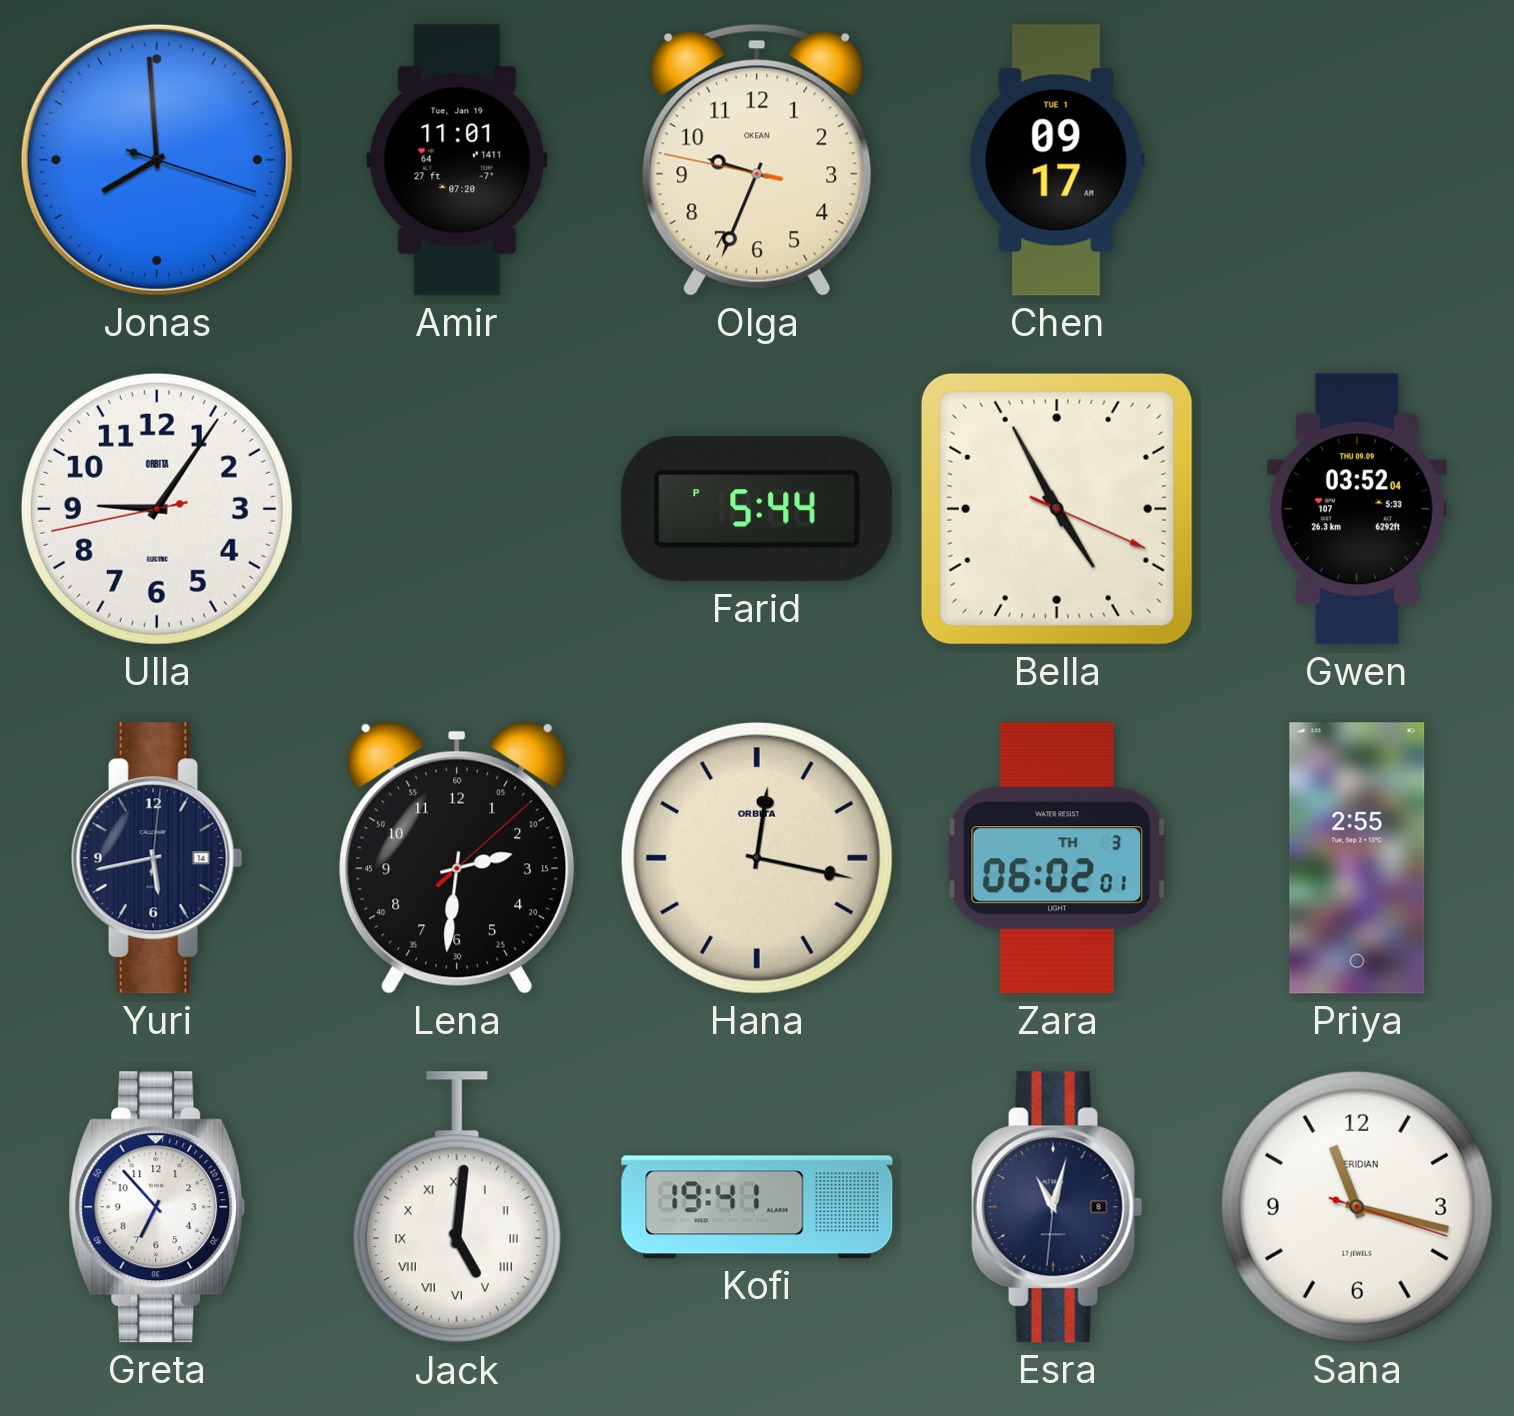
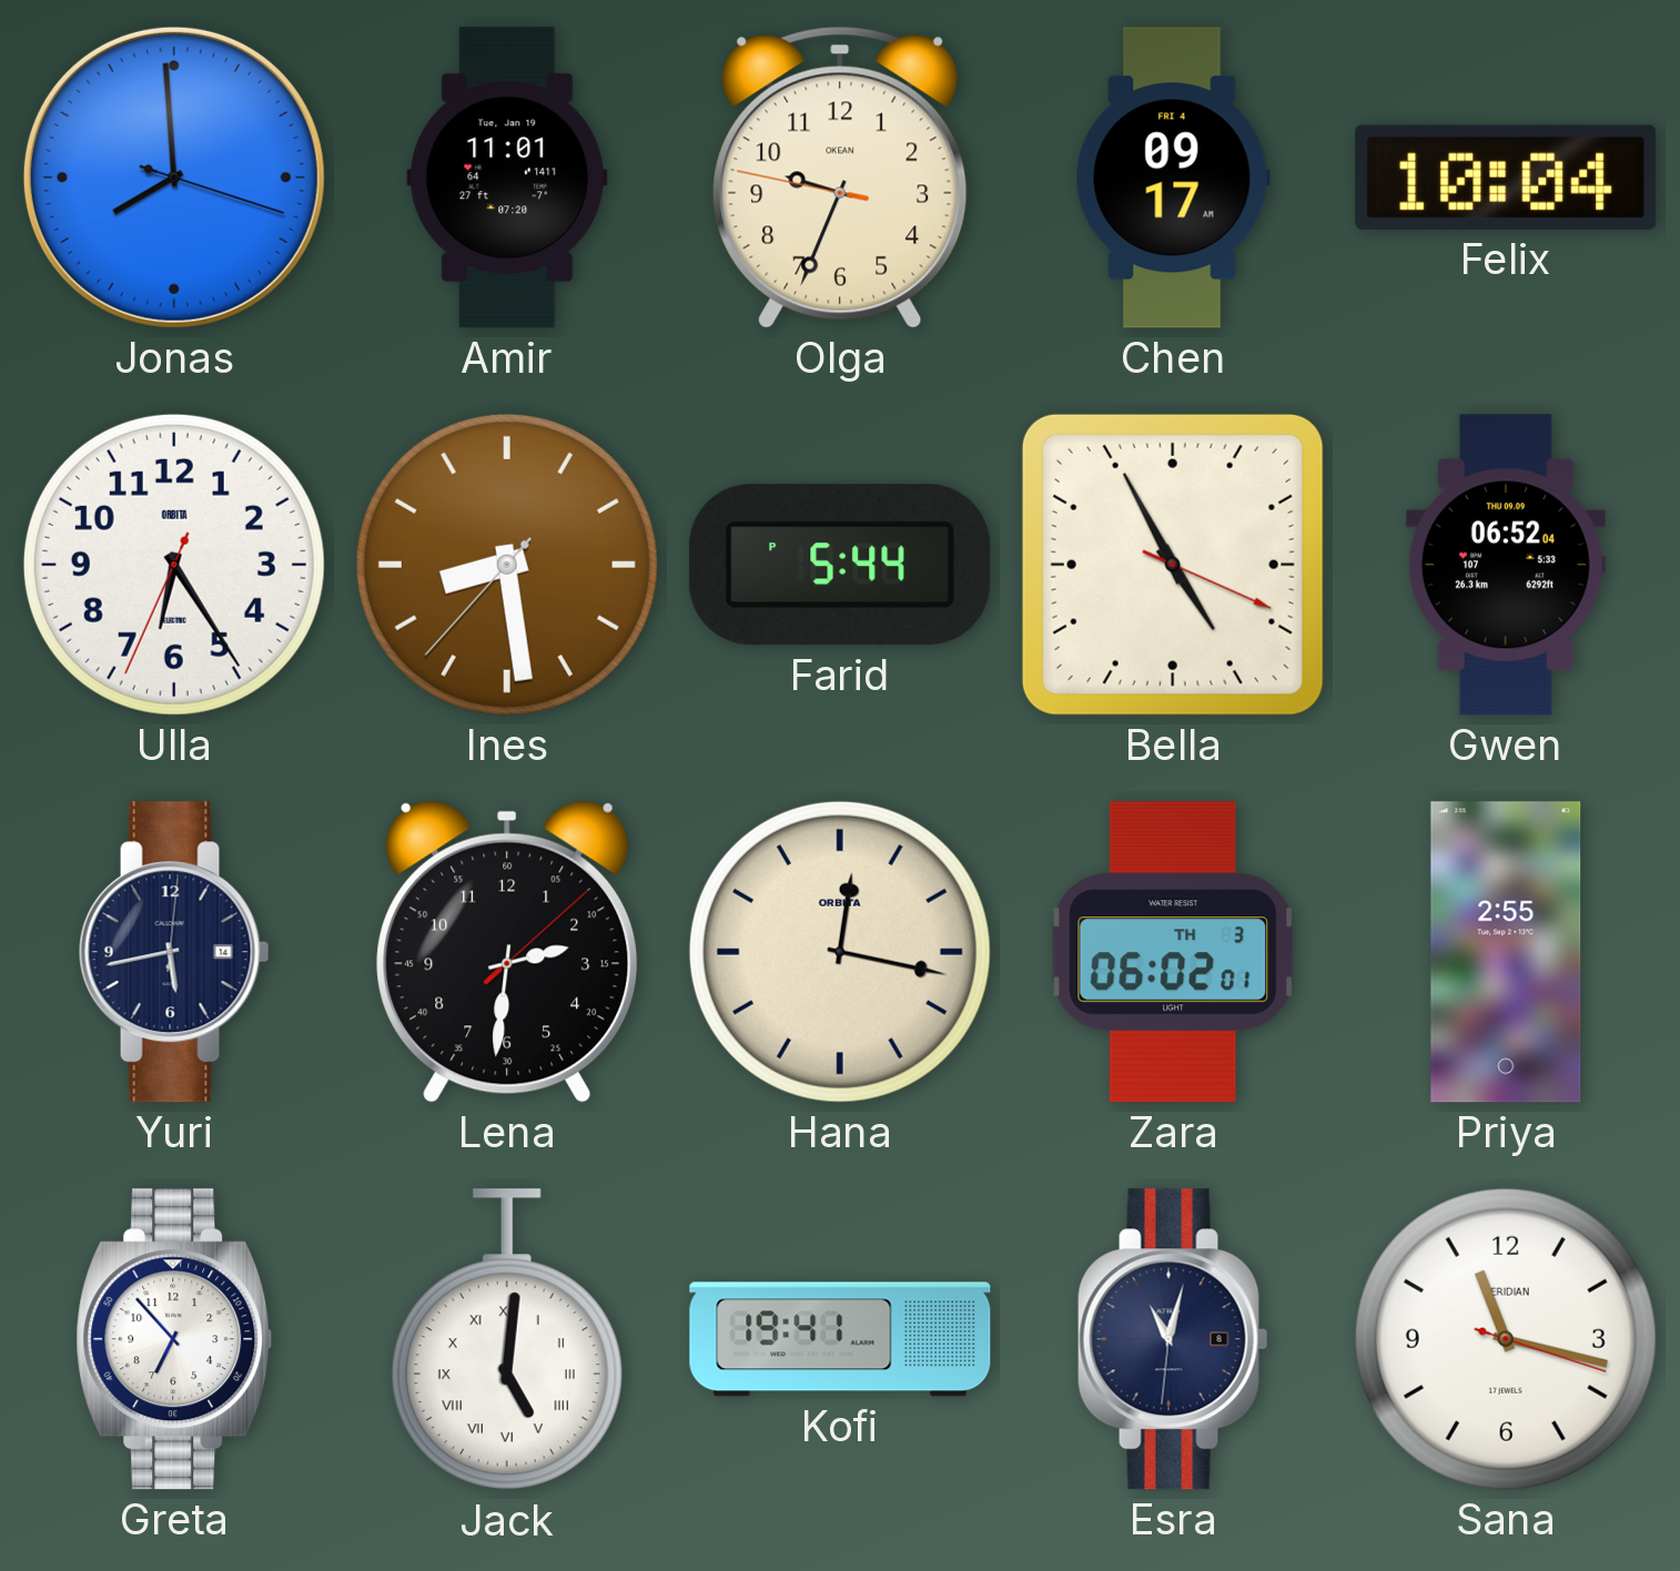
Chen date: TUE 1 -> FRI 4
Felix: none -> 10:04
Ulla: 9:05 -> 6:24
Ines: none -> 8:28
Gwen: 03:52 -> 06:52
